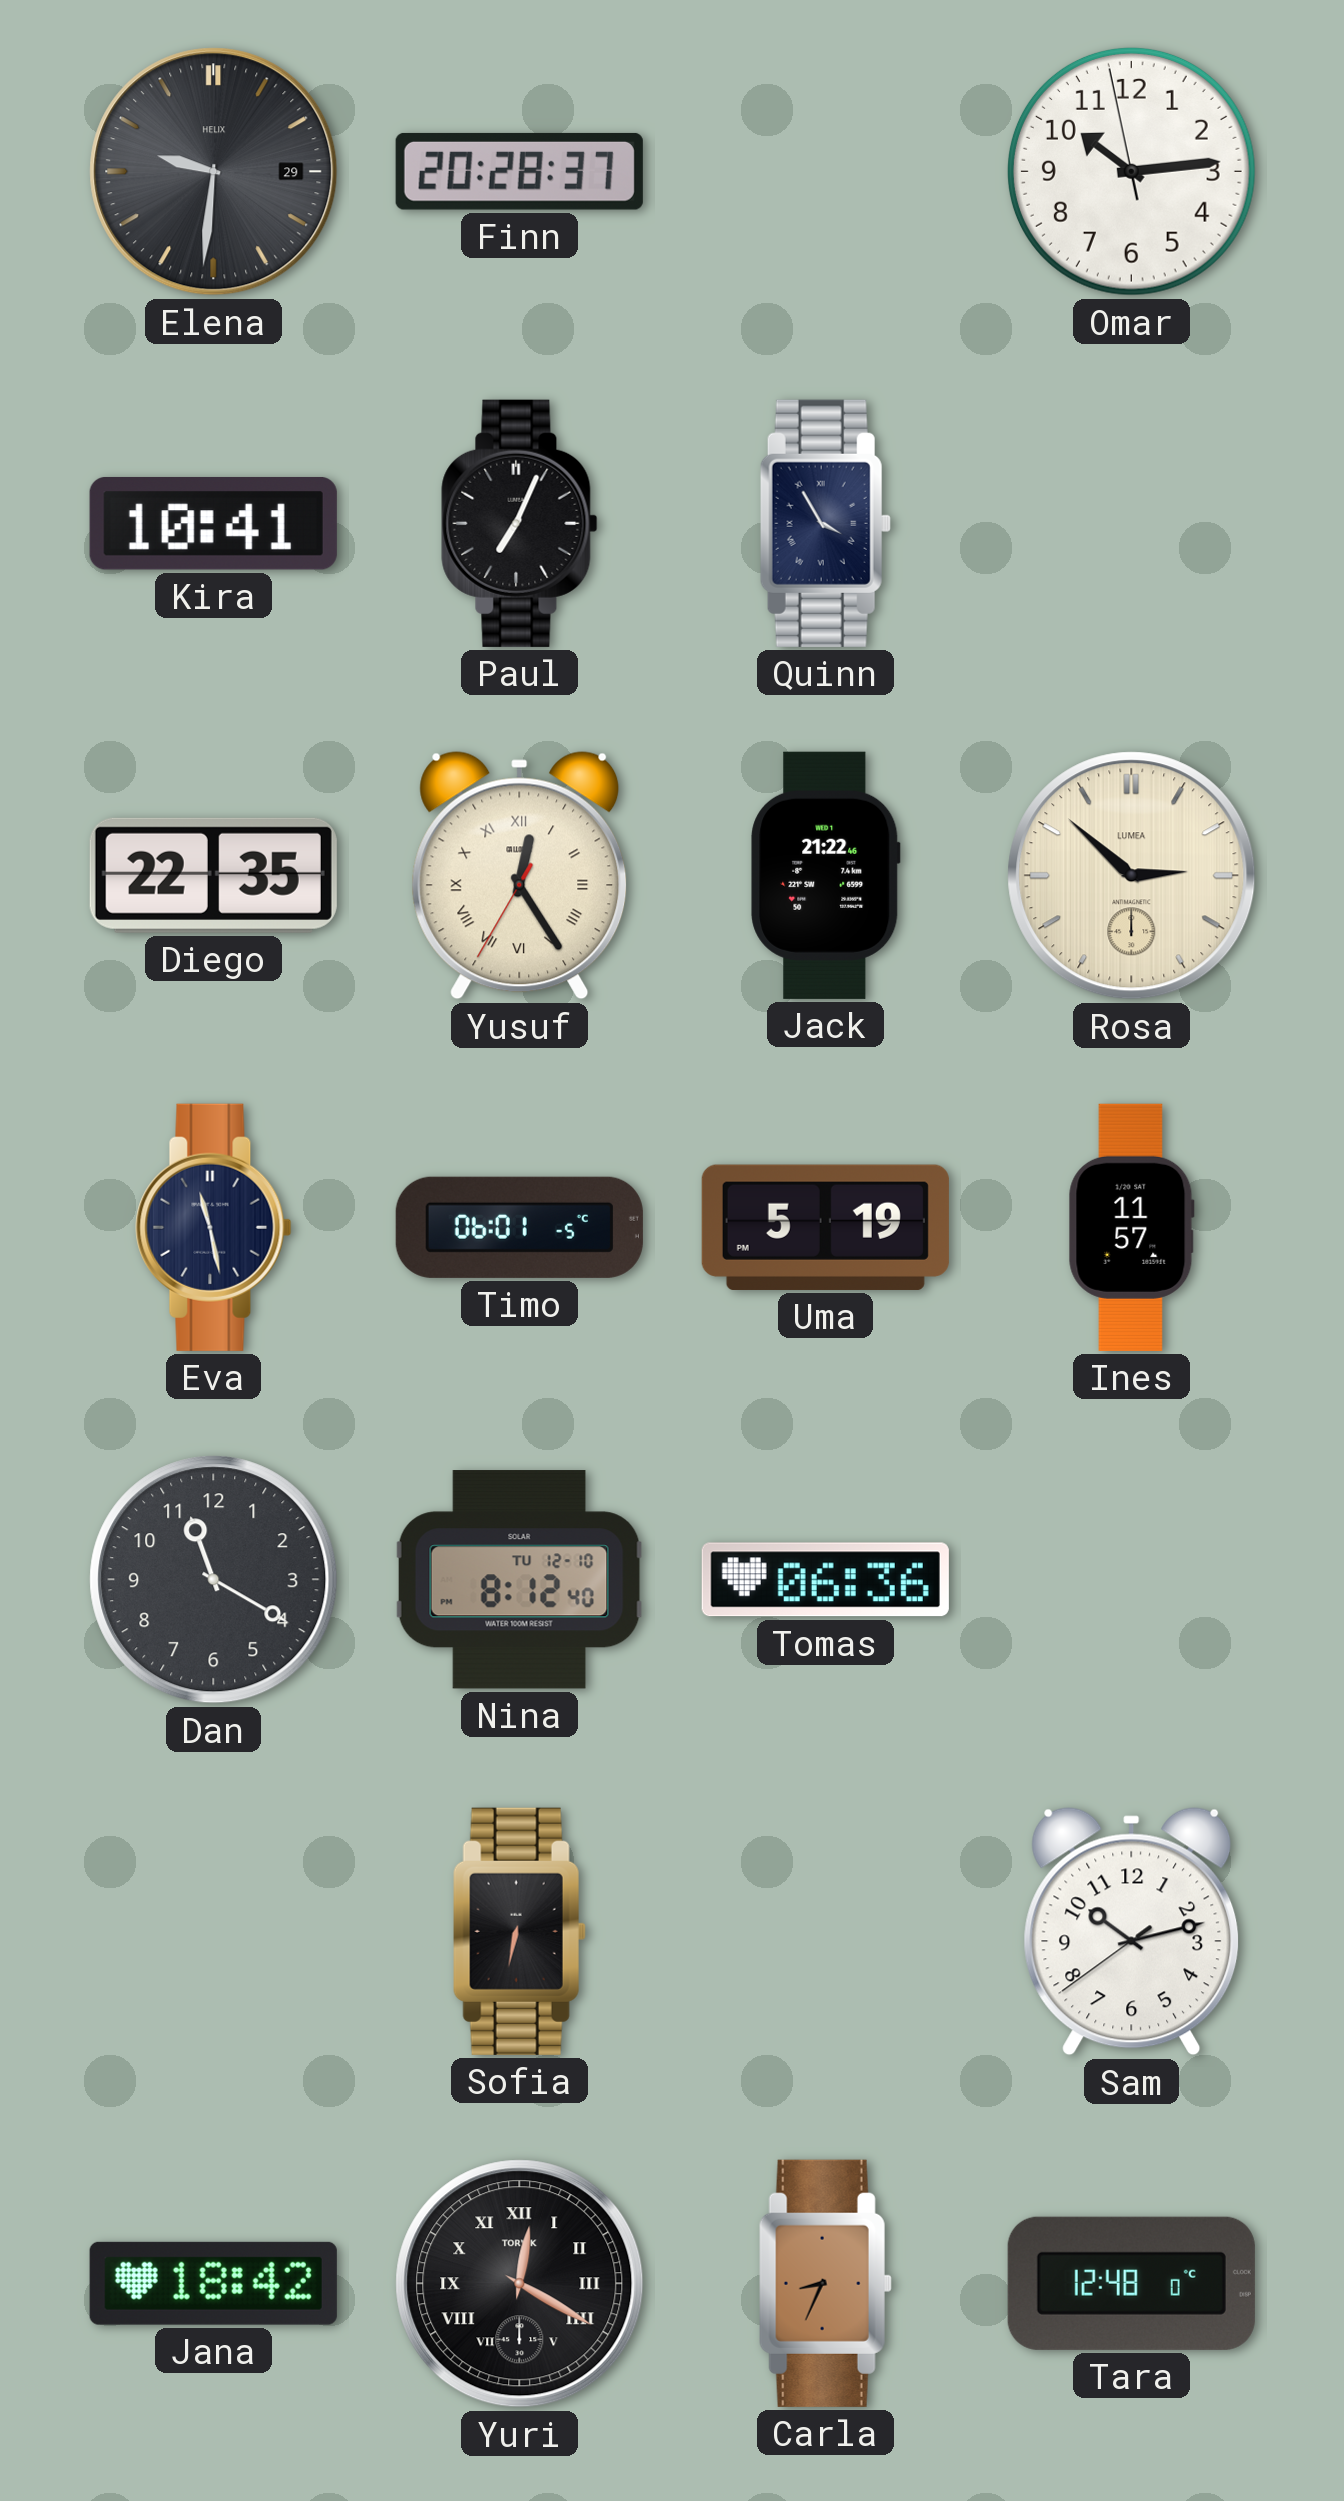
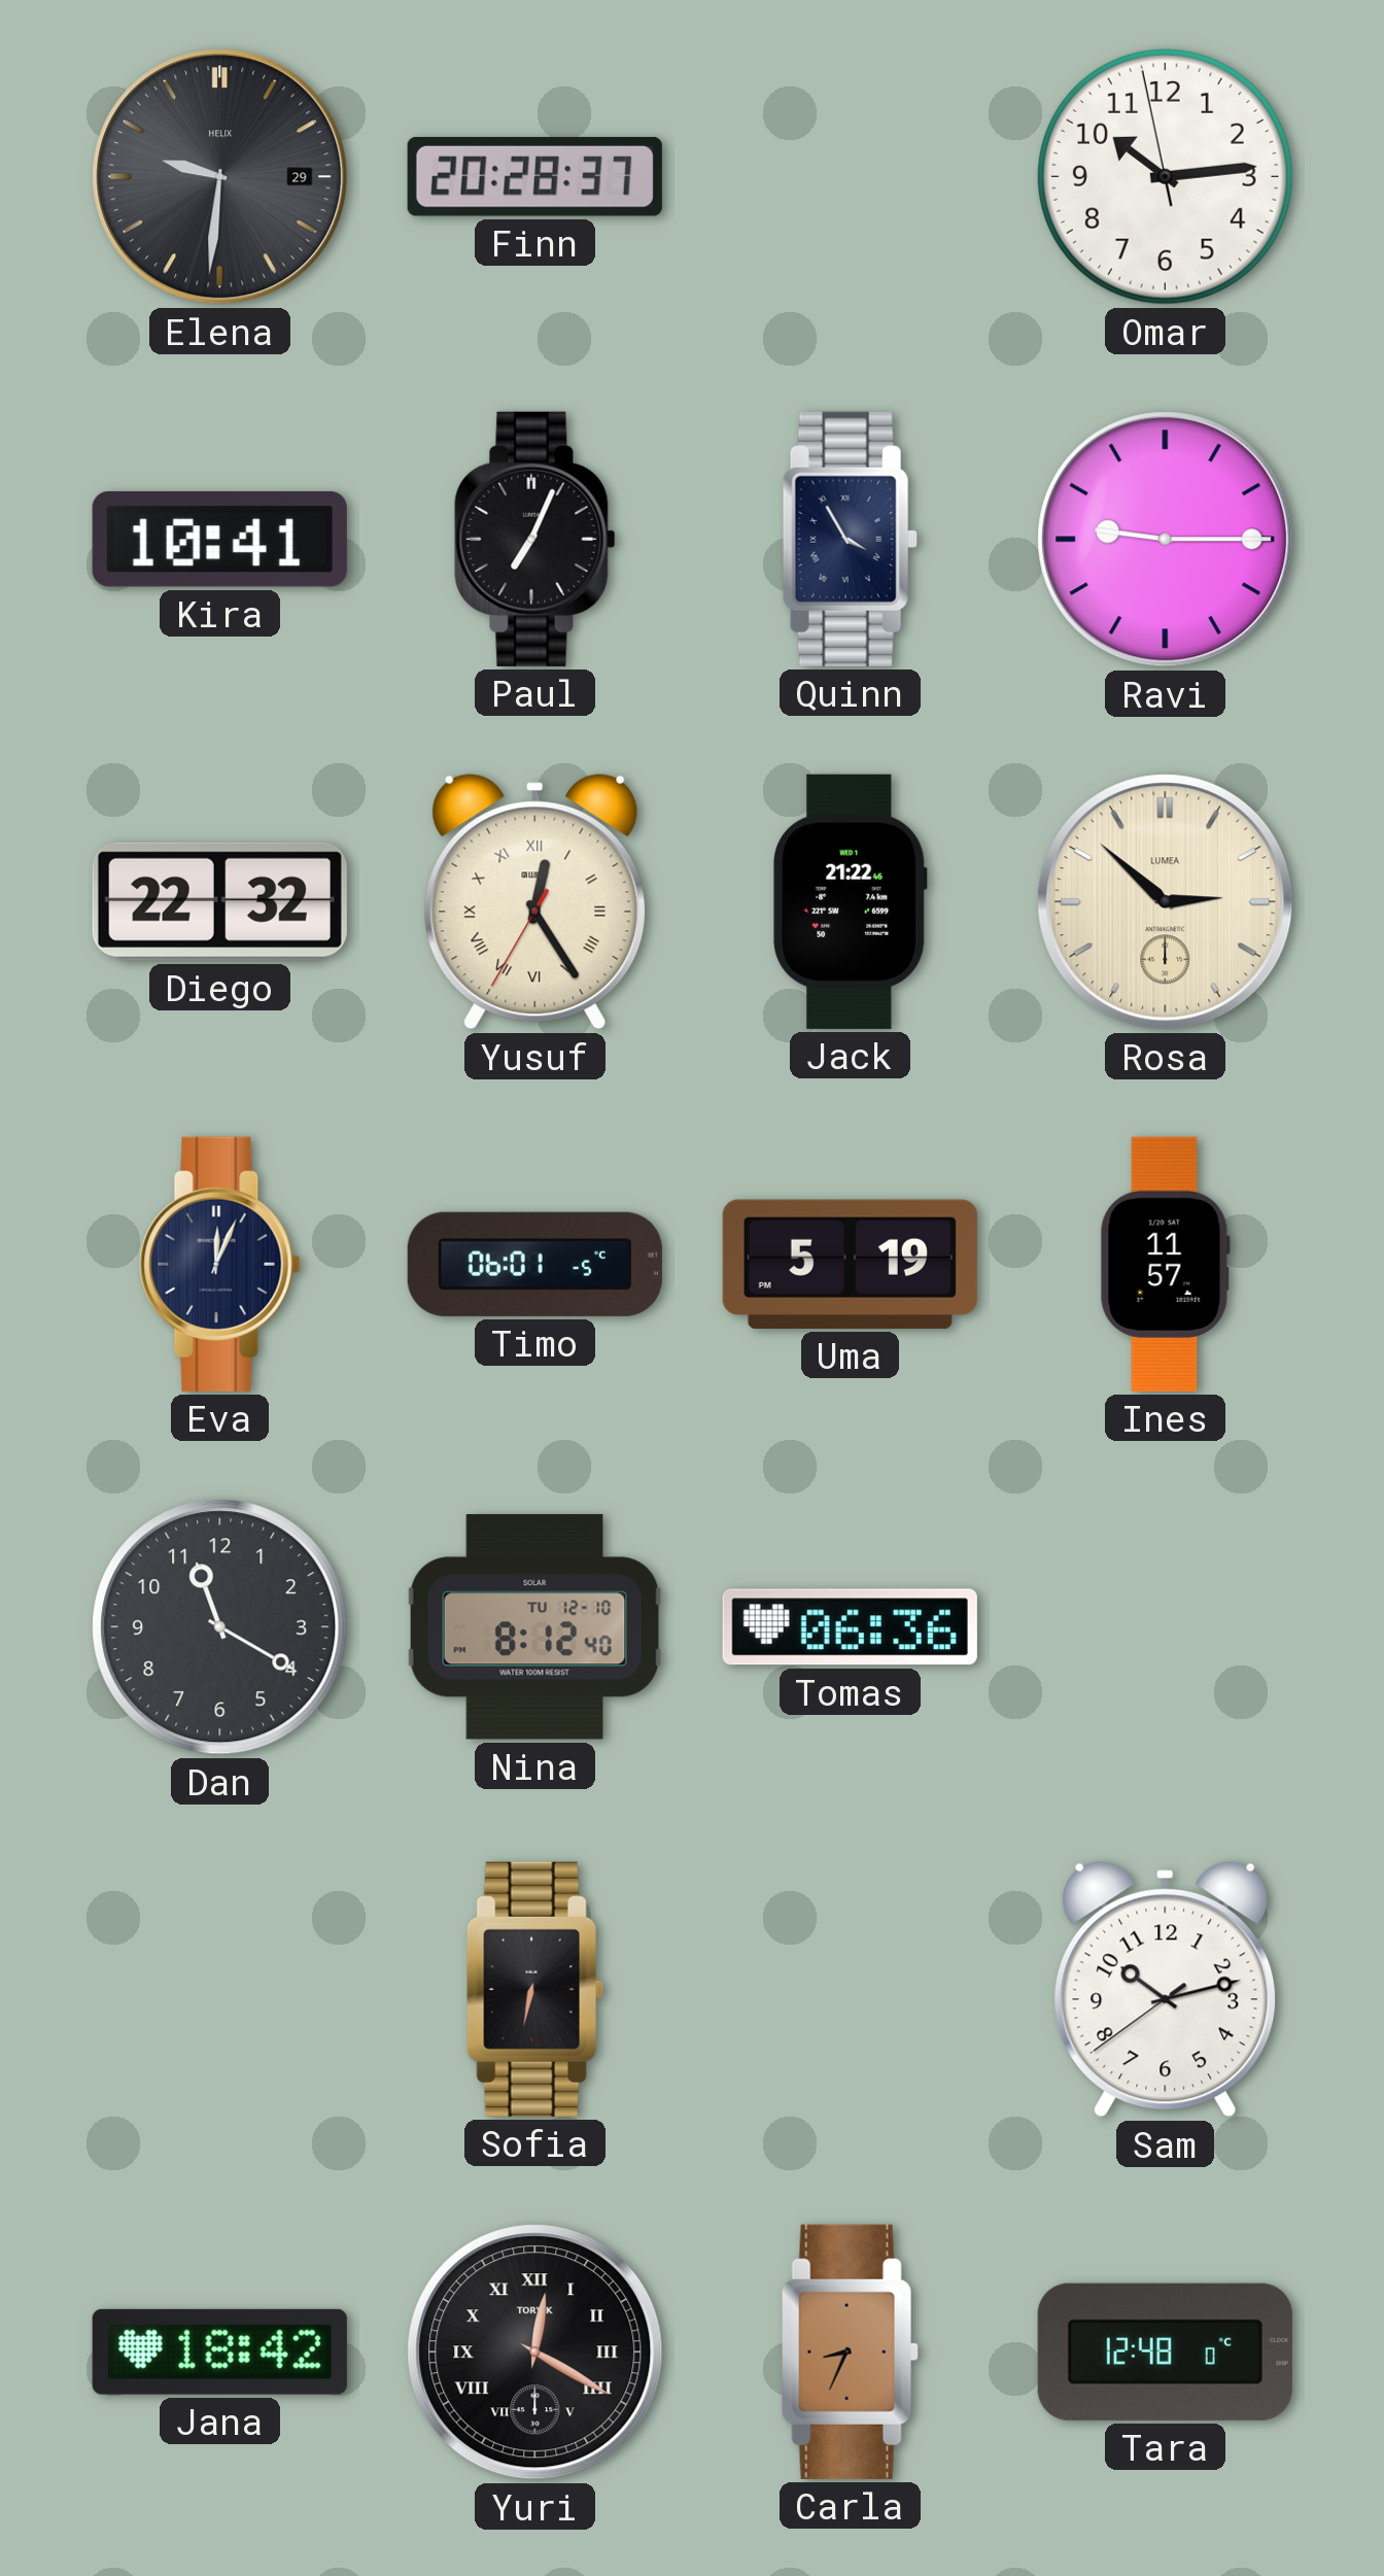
Ravi: none -> 9:15
Diego: 22:35 -> 22:32
Eva: 11:28 -> 12:04
